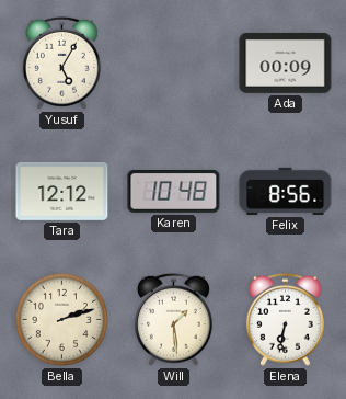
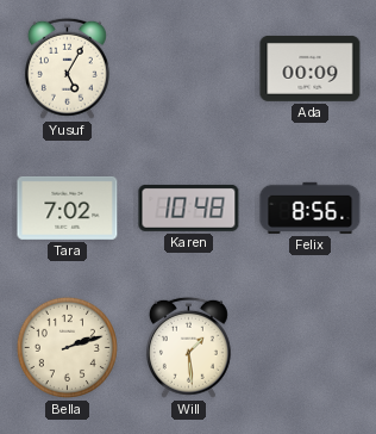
Tara: 12:12 -> 7:02
Elena: 6:32 -> none
